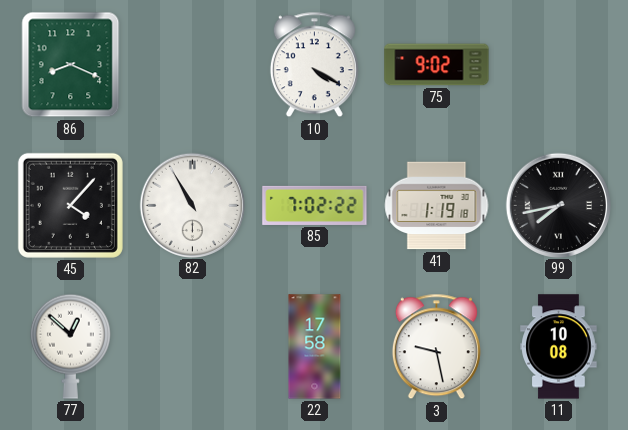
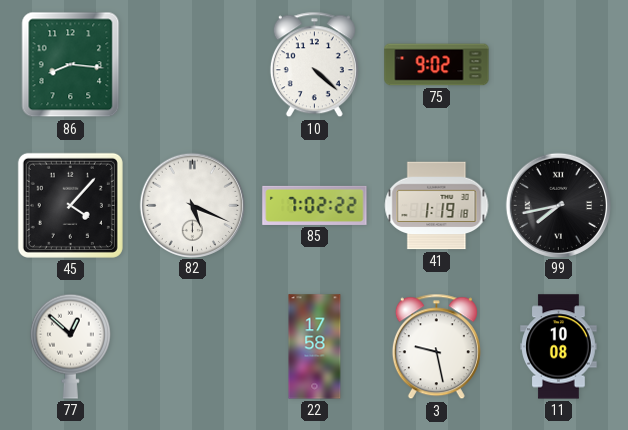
86: 8:19 -> 8:16
10: 4:20 -> 4:22
82: 10:55 -> 5:19
